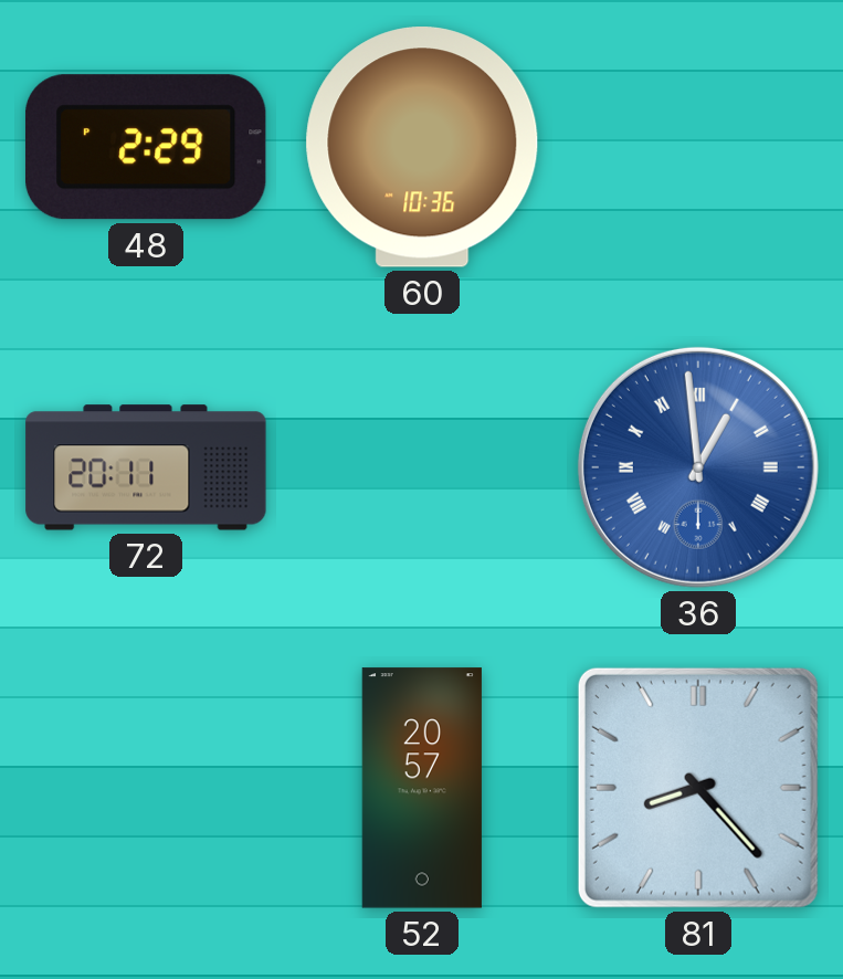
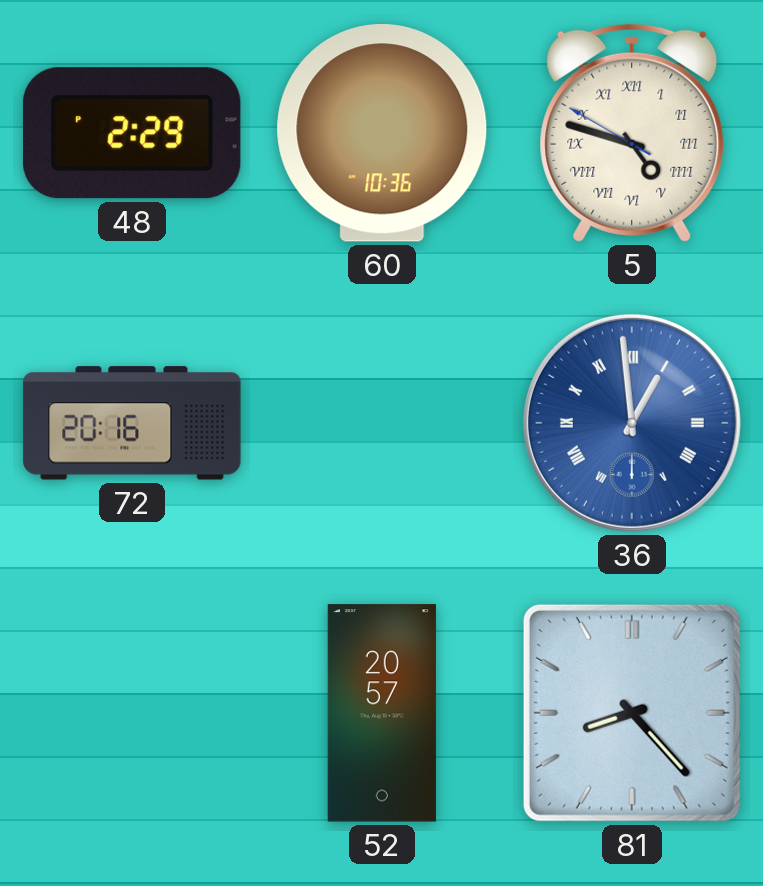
5: none -> 4:47
72: 20:11 -> 20:16
